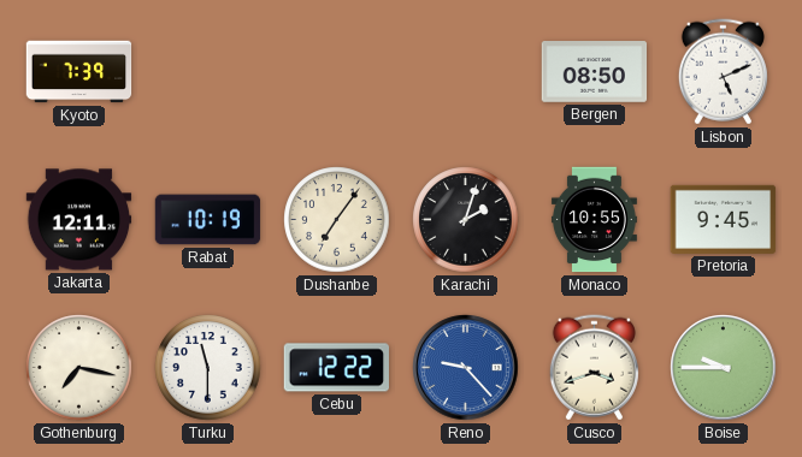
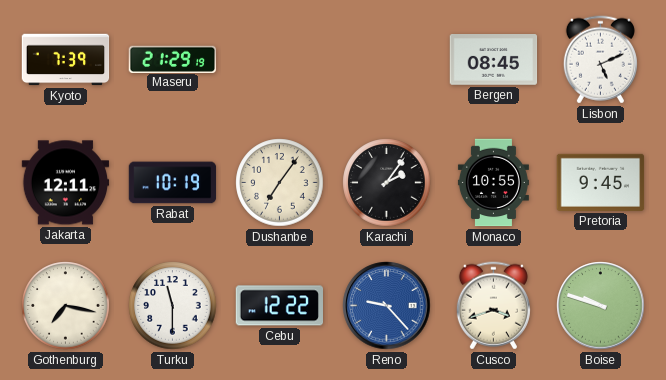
Maseru: none -> 21:29
Bergen: 08:50 -> 08:45
Karachi: 2:03 -> 2:06
Boise: 9:45 -> 9:48
